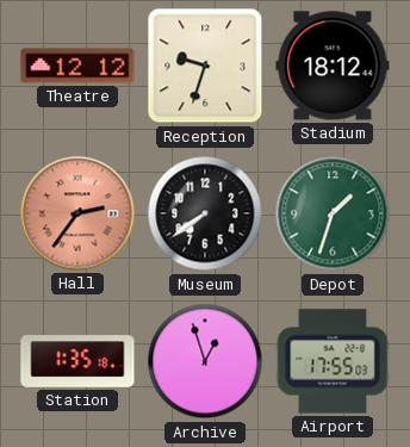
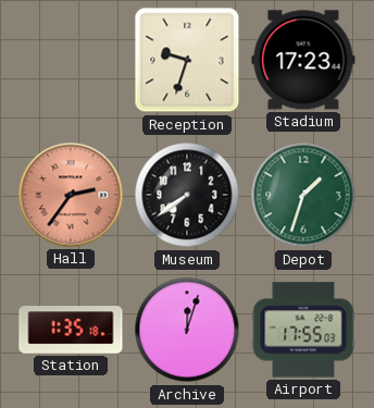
Theatre: 12:12 -> none
Stadium: 18:12 -> 17:23
Archive: 12:57 -> 12:03
